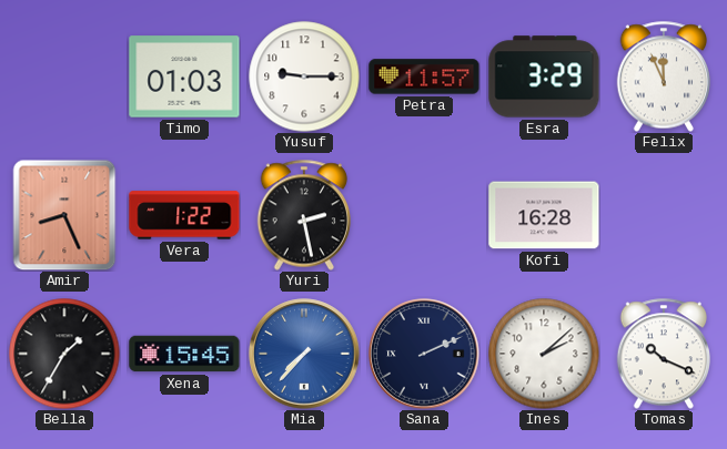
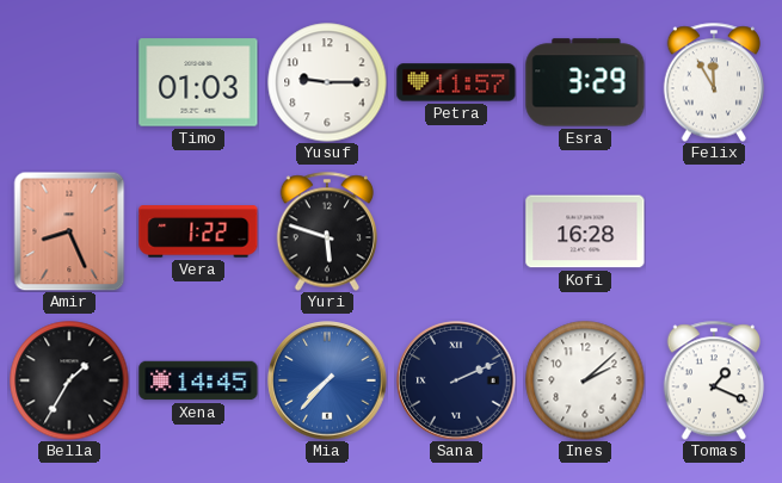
Felix: 11:56 -> 11:55
Yuri: 2:28 -> 5:48
Xena: 15:45 -> 14:45
Tomas: 10:19 -> 1:19
